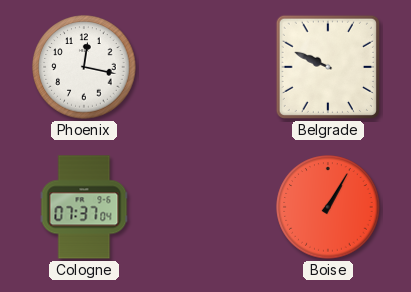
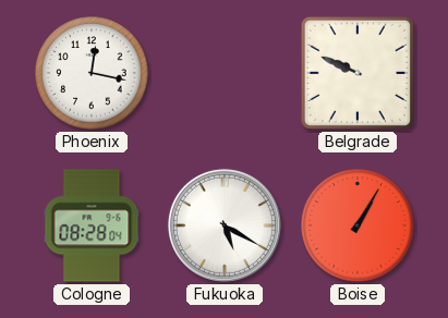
Cologne: 07:37 -> 08:28
Fukuoka: none -> 5:20
